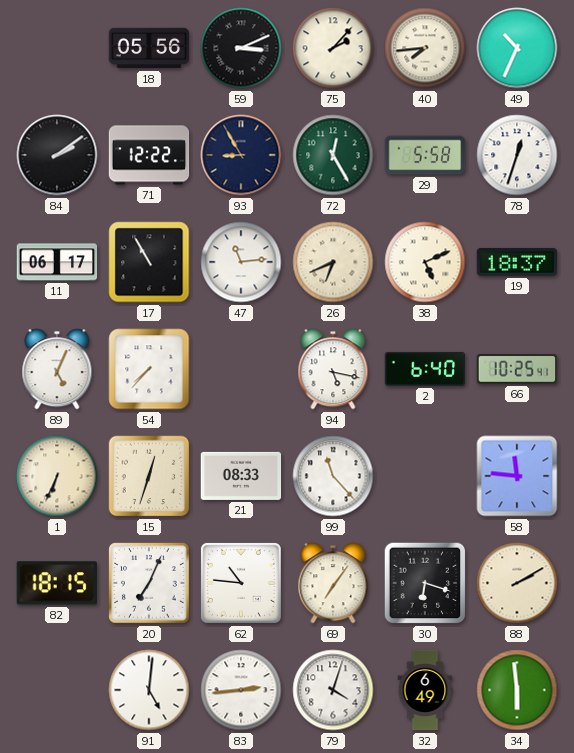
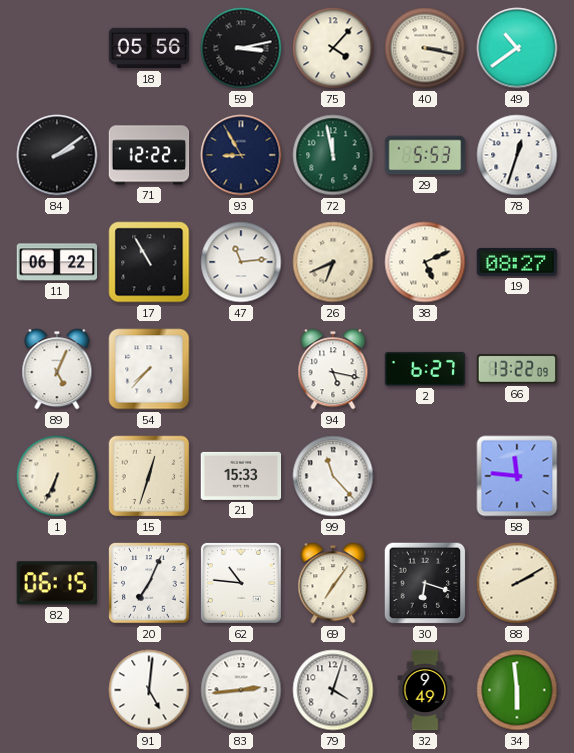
59: 3:11 -> 3:13
75: 2:07 -> 4:07
40: 7:44 -> 3:17
49: 10:34 -> 10:39
72: 12:25 -> 11:58
29: 5:58 -> 5:53
11: 06:17 -> 06:22
19: 18:37 -> 08:27
2: 6:40 -> 6:27
66: 10:25 -> 13:22
21: 08:33 -> 15:33
82: 18:15 -> 06:15
32: 6:49 -> 9:49
